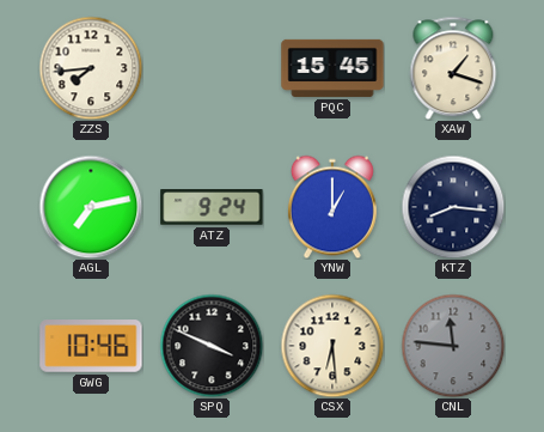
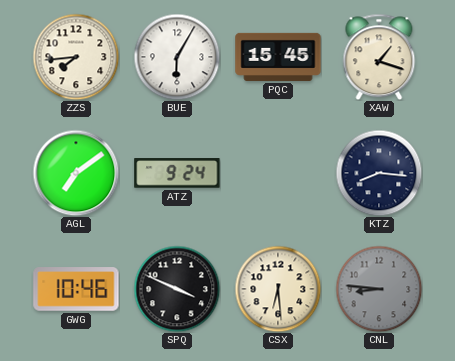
BUE: none -> 6:05
AGL: 7:13 -> 7:09
YNW: 1:00 -> none
CNL: 11:46 -> 8:46
